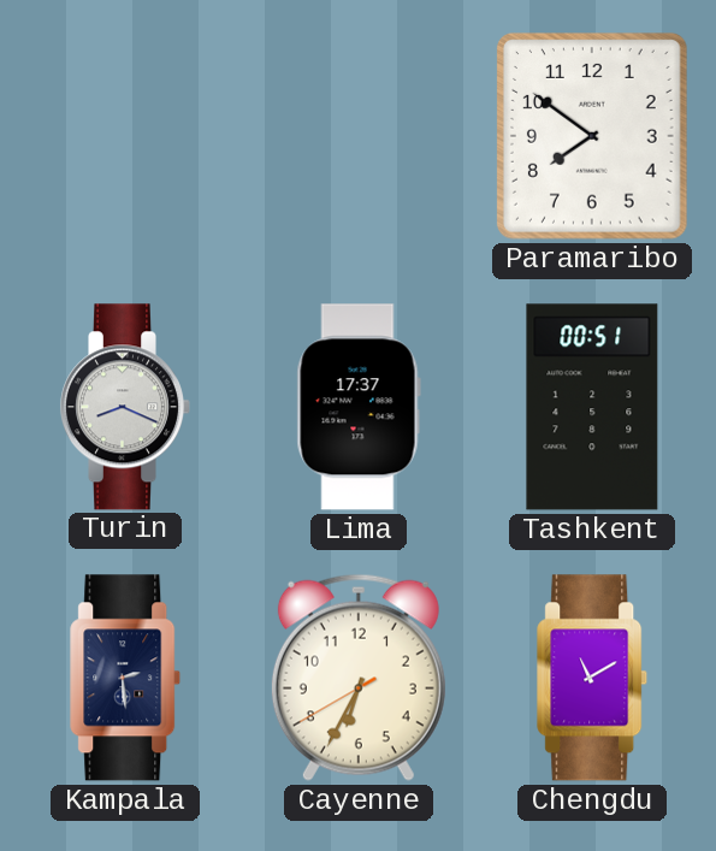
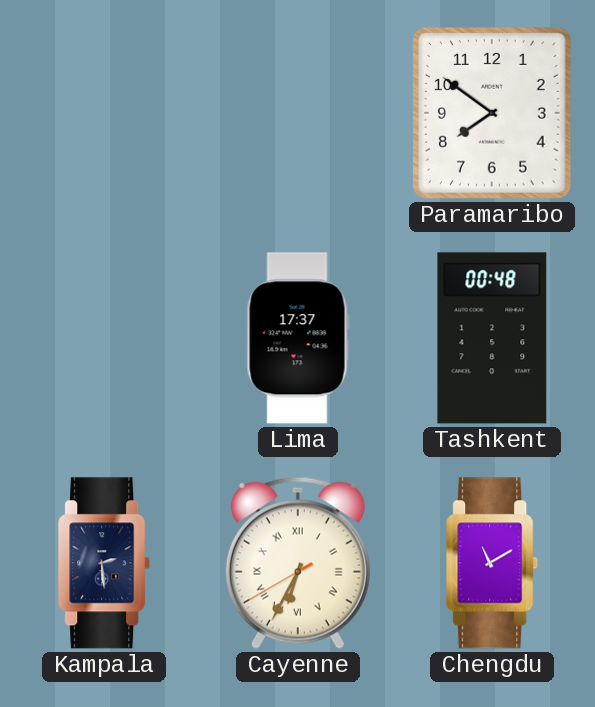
Turin: 8:19 -> none
Tashkent: 00:51 -> 00:48
Cayenne numerals: Arabic -> Roman
